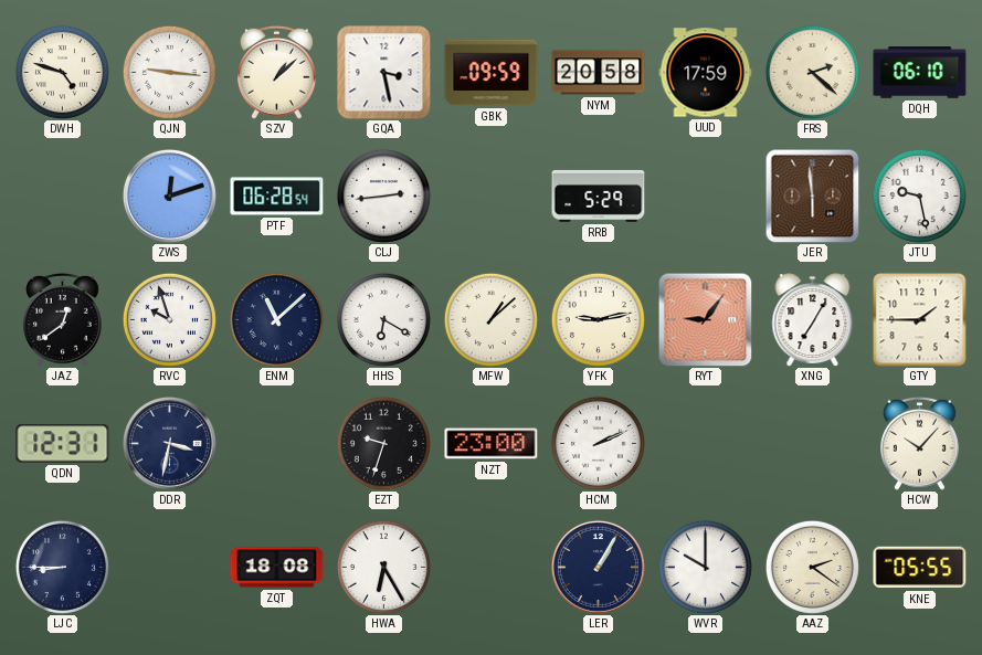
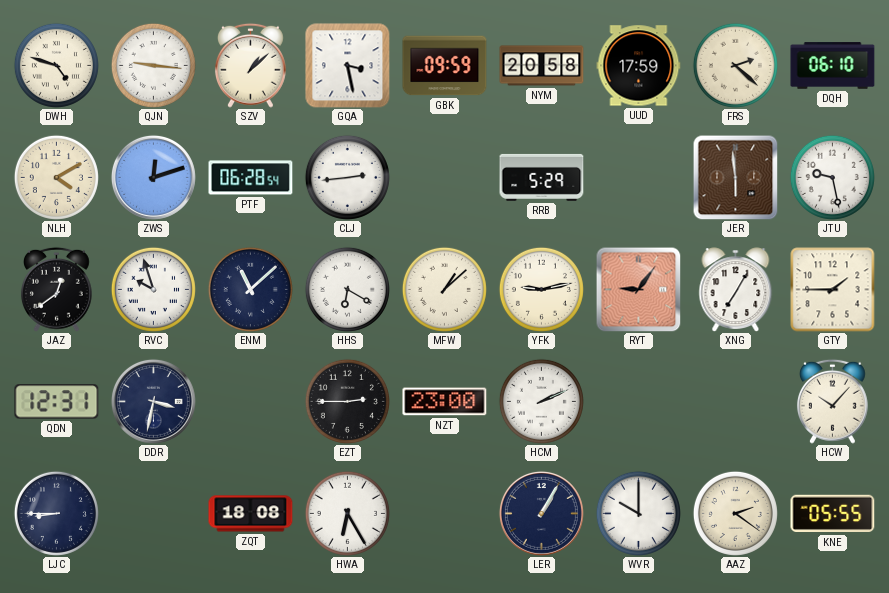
NLH: none -> 4:10
EZT: 9:33 -> 2:45
